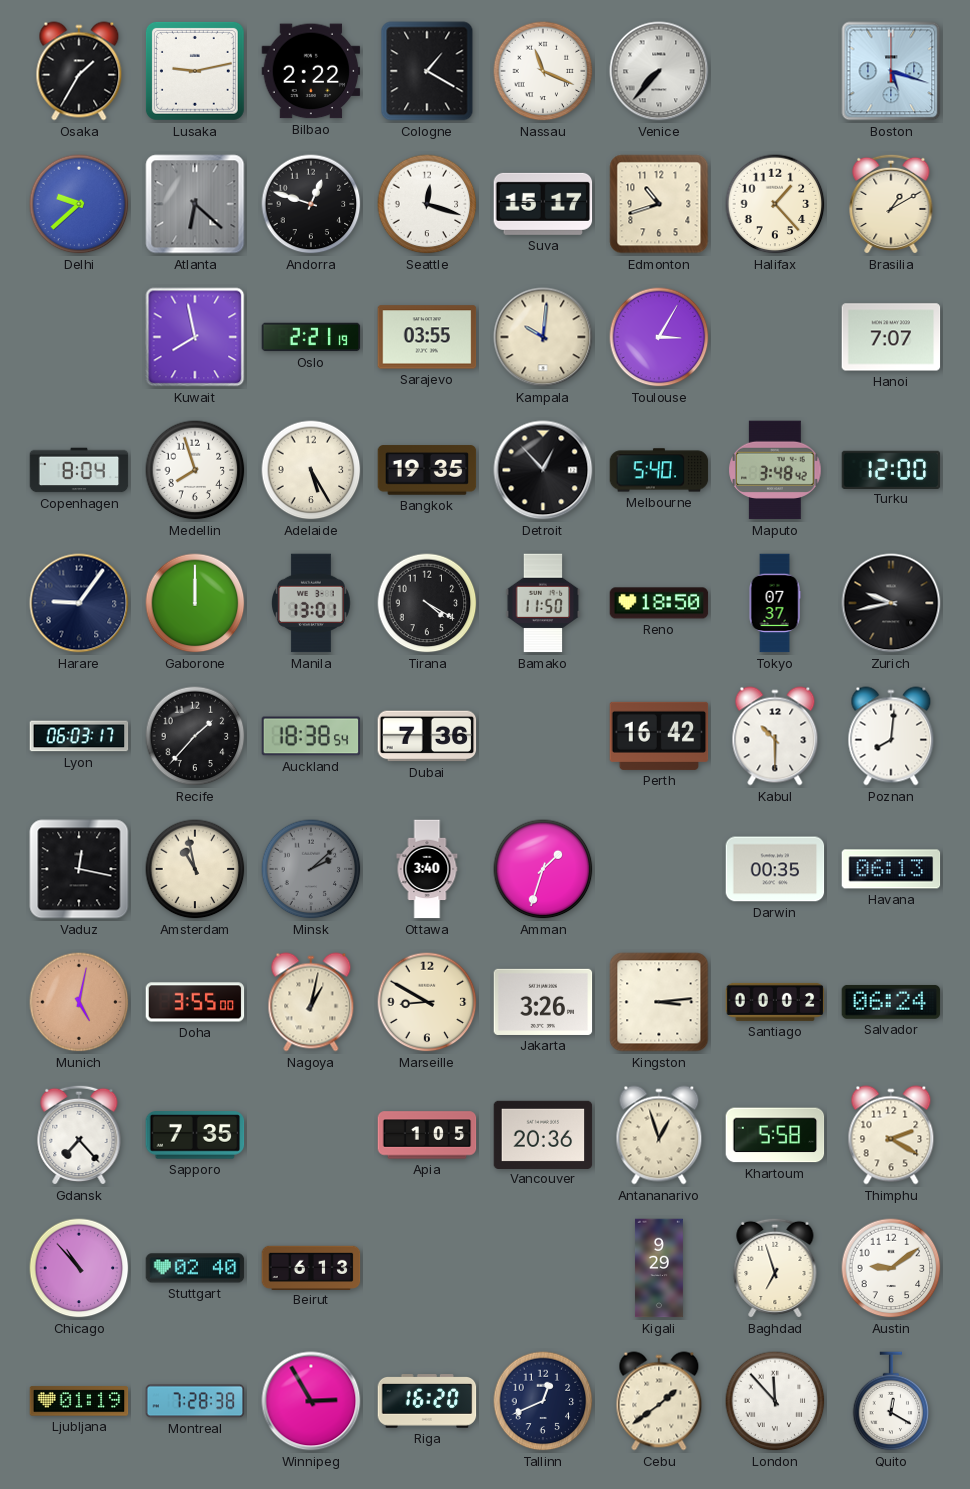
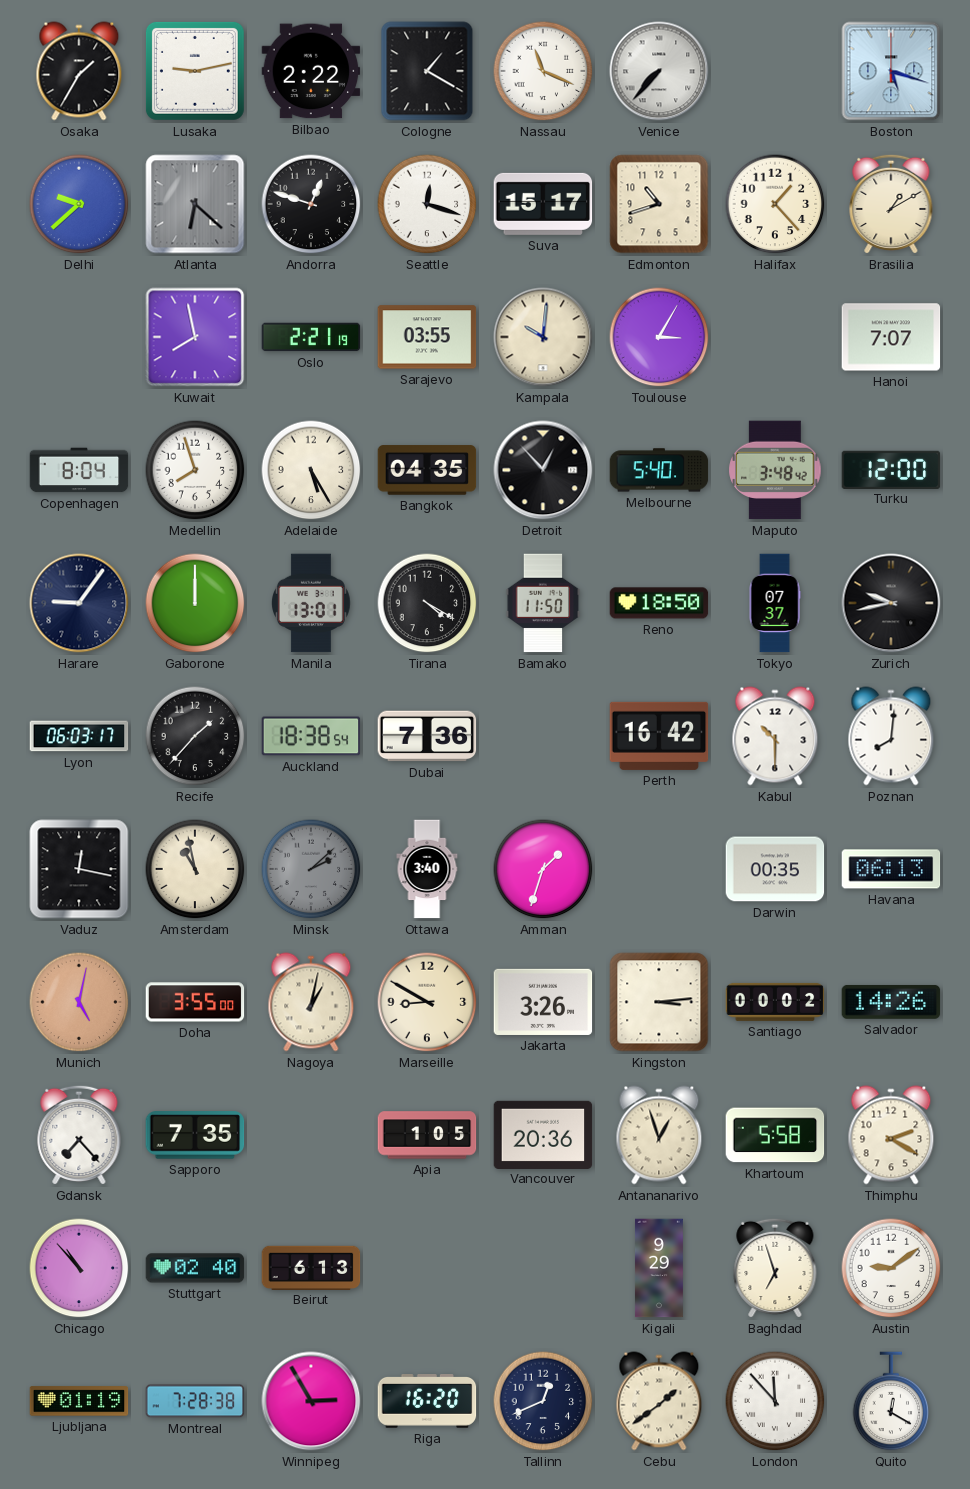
Bangkok: 19:35 -> 04:35
Salvador: 06:24 -> 14:26
